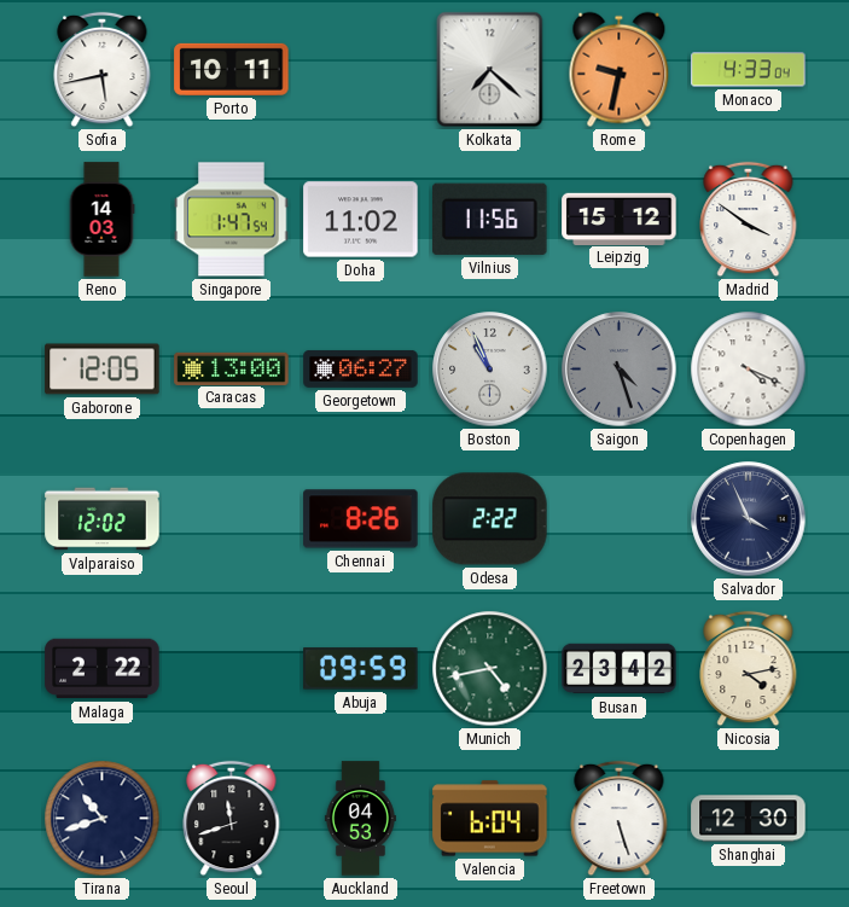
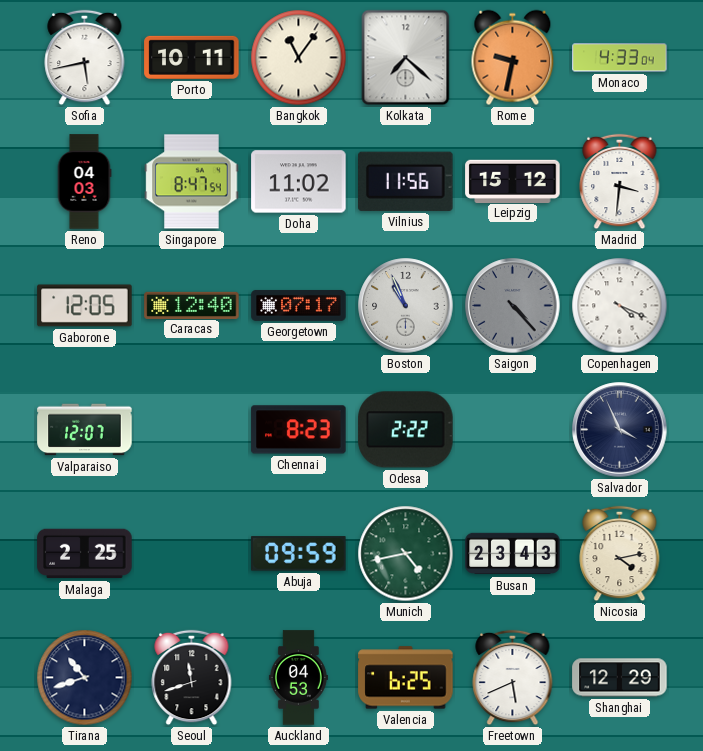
Bangkok: none -> 11:06
Reno: 14:03 -> 04:03
Singapore: 1:47 -> 8:47
Madrid: 3:51 -> 3:31
Caracas: 13:00 -> 12:40
Georgetown: 06:27 -> 07:17
Saigon: 4:27 -> 4:23
Valparaiso: 12:02 -> 12:07
Chennai: 8:26 -> 8:23
Malaga: 2:22 -> 2:25
Busan: 23:42 -> 23:43
Valencia: 6:04 -> 6:25
Freetown: 5:27 -> 5:41
Shanghai: 12:30 -> 12:29
